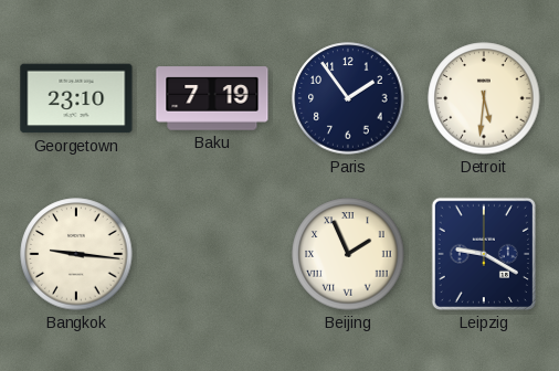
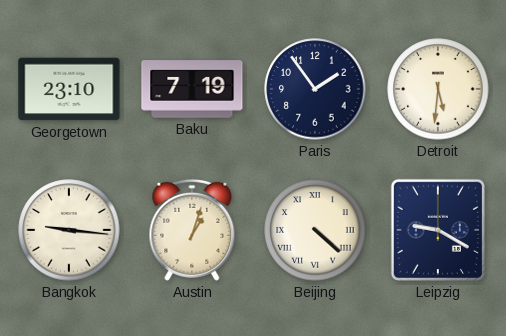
Austin: none -> 1:03
Beijing: 1:56 -> 4:22
